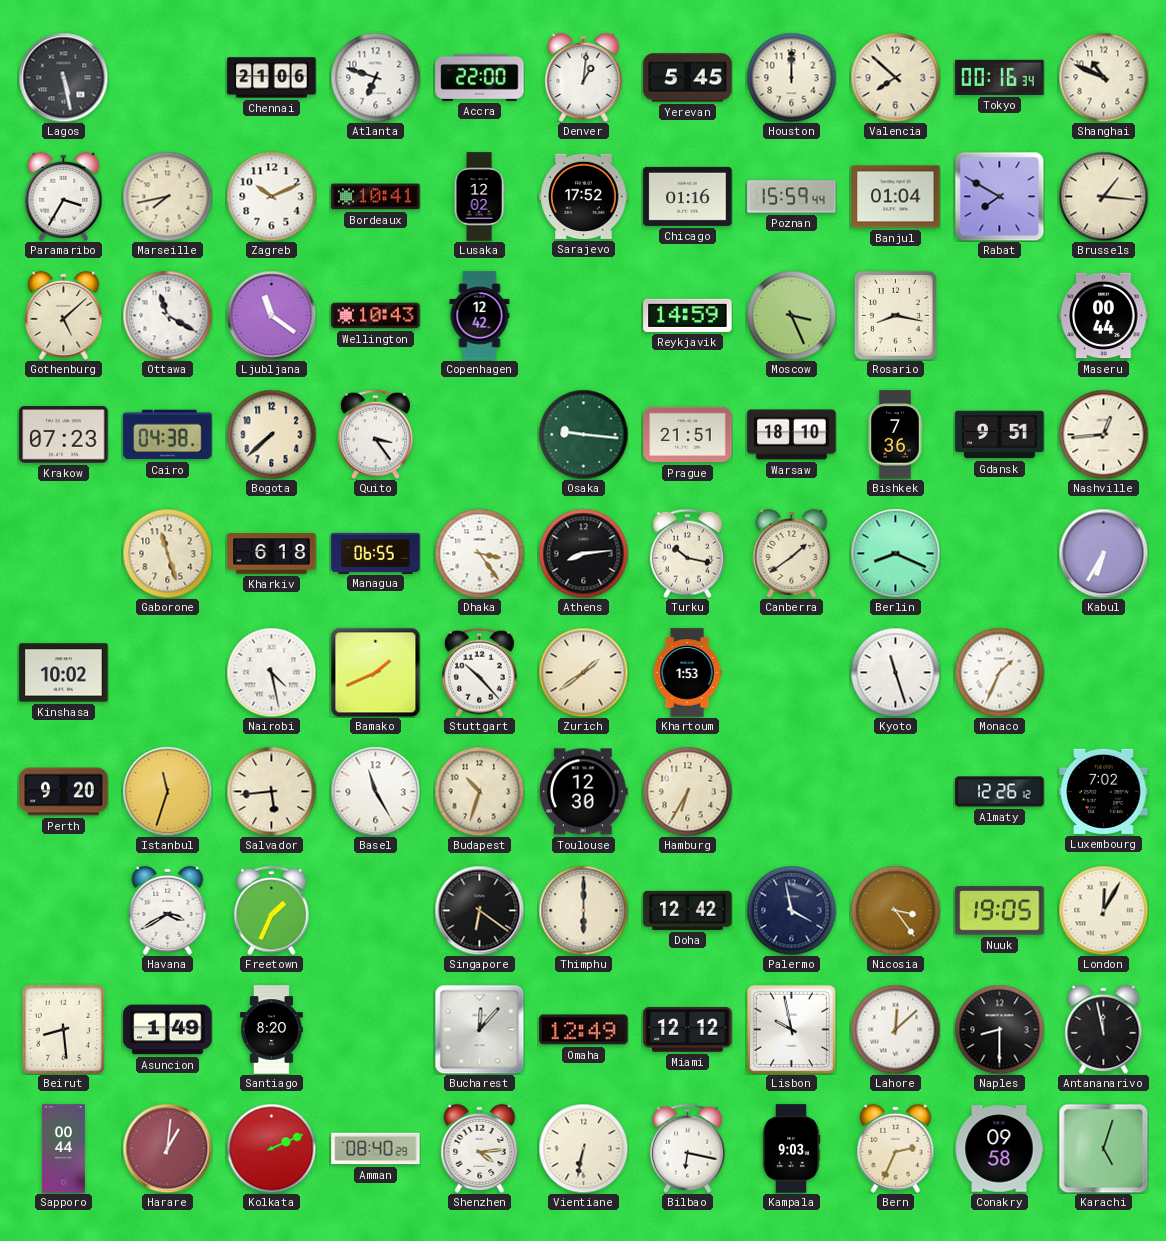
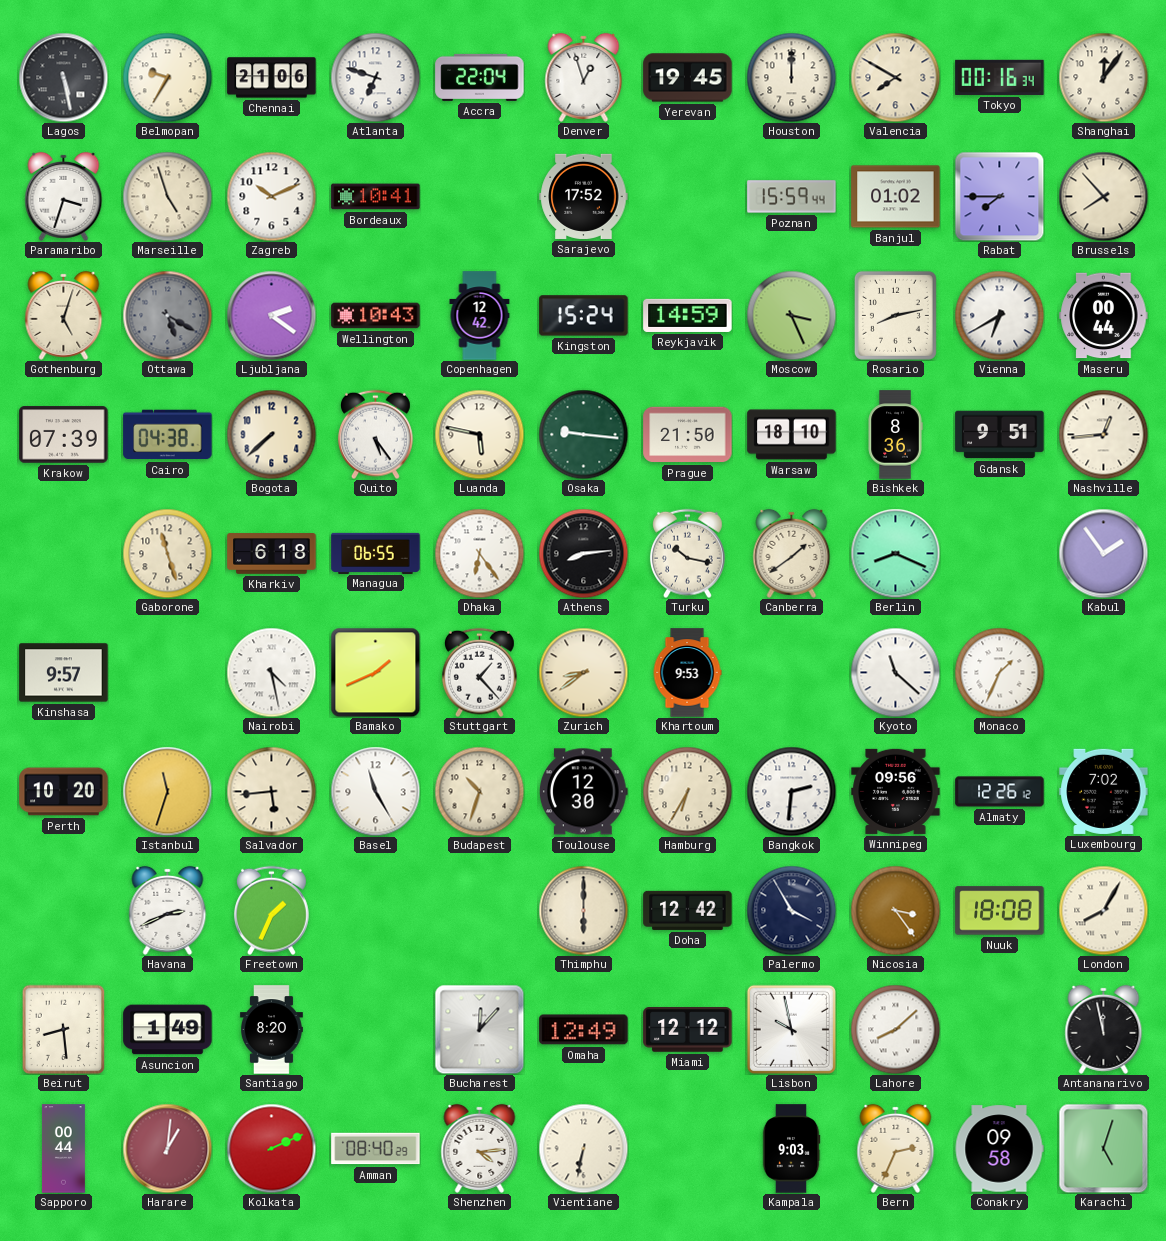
Belmopan: none -> 9:35
Accra: 22:00 -> 22:04
Denver: 1:01 -> 12:57
Yerevan: 5:45 -> 19:45
Valencia: 7:52 -> 7:50
Shanghai: 10:49 -> 12:06
Paramaribo: 3:35 -> 3:33
Marseille: 7:43 -> 4:57
Lusaka: 12:02 -> none
Chicago: 01:16 -> none
Banjul: 01:04 -> 01:02
Rabat: 7:50 -> 7:45
Brussels: 1:16 -> 7:53
Gothenburg: 5:08 -> 5:03
Ottawa: 11:20 -> 5:20
Ottawa dial: white -> grey
Ljubljana: 11:21 -> 2:21
Kingston: none -> 15:24
Rosario: 8:17 -> 8:13
Vienna: none -> 6:40
Krakow: 07:23 -> 07:39
Quito: 3:24 -> 5:24
Luanda: none -> 5:47
Prague: 21:51 -> 21:50
Bishkek: 7:36 -> 8:36
Dhaka: 3:24 -> 6:24
Kabul: 6:35 -> 1:54
Kinshasa: 10:02 -> 9:57
Stuttgart: 10:23 -> 1:23
Zurich: 1:39 -> 8:39
Khartoum: 1:53 -> 9:53
Kyoto: 11:27 -> 11:22
Perth: 9:20 -> 10:20
Bangkok: none -> 2:31
Winnipeg: none -> 09:56
Havana: 3:40 -> 2:41
Singapore: 6:21 -> none
Palermo: 3:58 -> 3:55
Nuuk: 19:05 -> 18:08
London: 12:05 -> 8:05
Lahore: 12:08 -> 8:08
Naples: 8:30 -> none
Bilbao: 6:17 -> none
